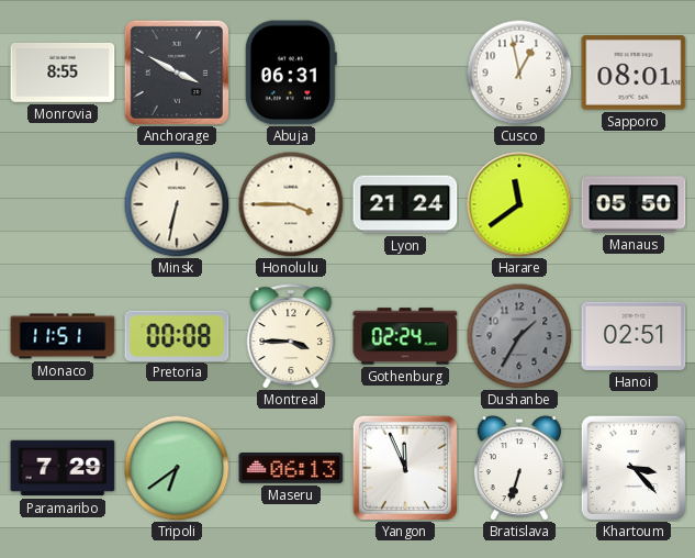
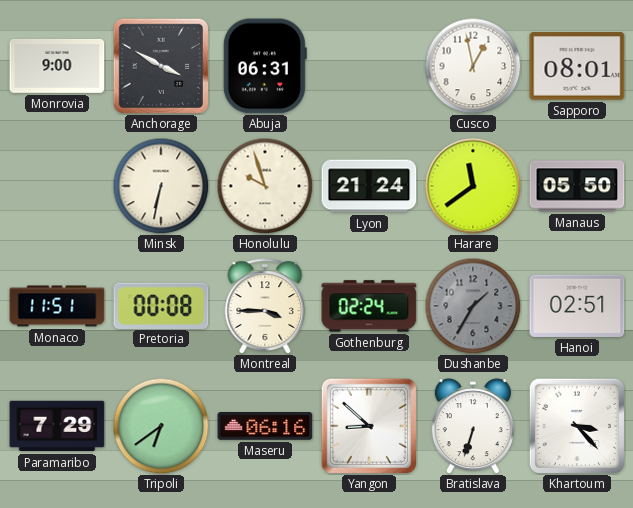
Monrovia: 8:55 -> 9:00
Honolulu: 3:45 -> 9:57
Maseru: 06:13 -> 06:16
Yangon: 11:56 -> 8:52
